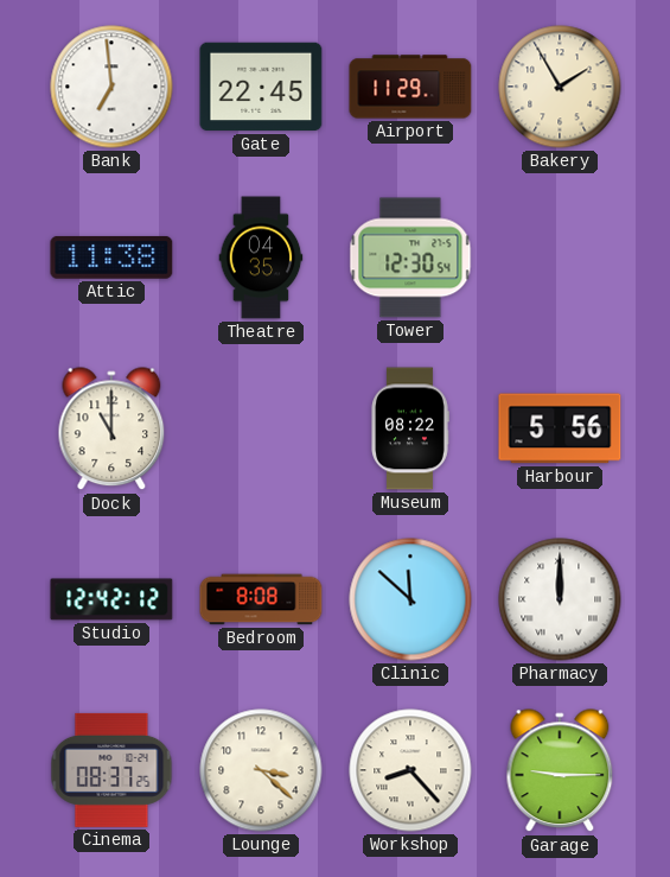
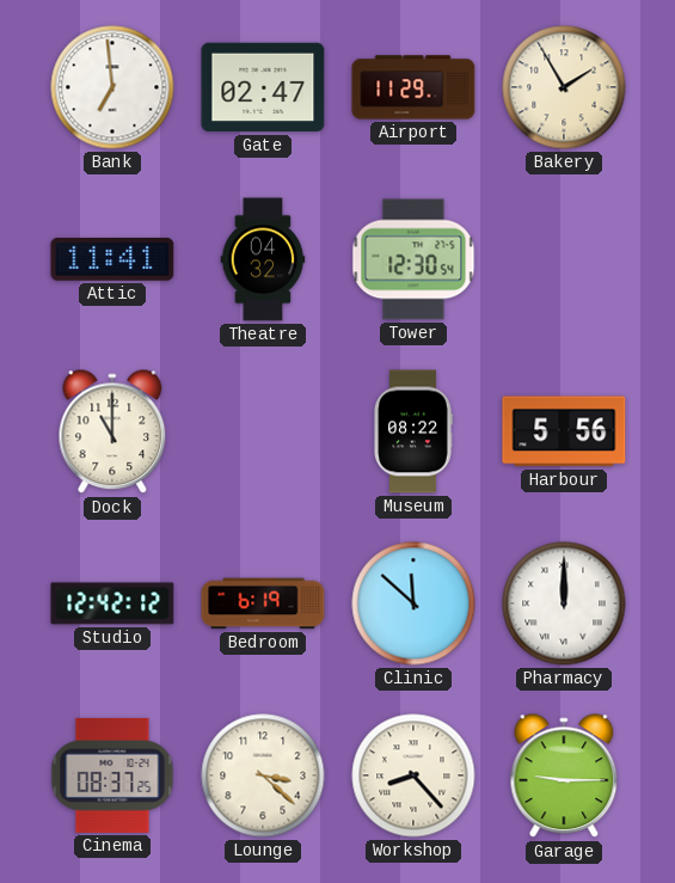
Gate: 22:45 -> 02:47
Attic: 11:38 -> 11:41
Theatre: 04:35 -> 04:32
Bedroom: 8:08 -> 6:19
